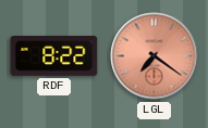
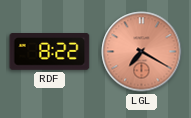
LGL: 7:21 -> 7:20
